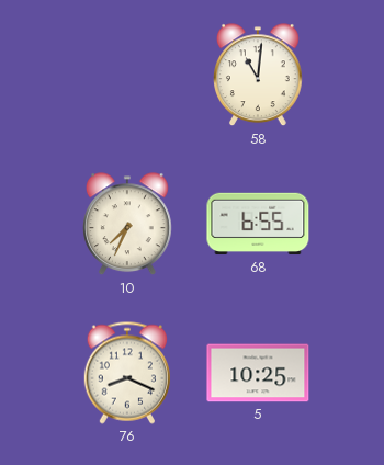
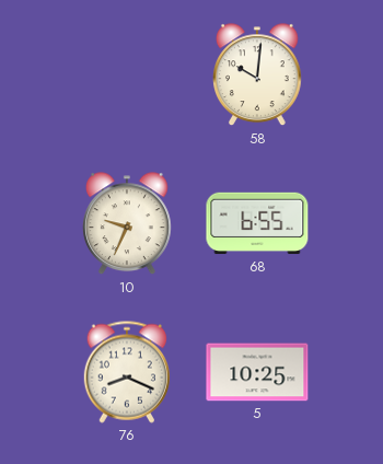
58: 11:01 -> 10:01
10: 7:34 -> 9:34
